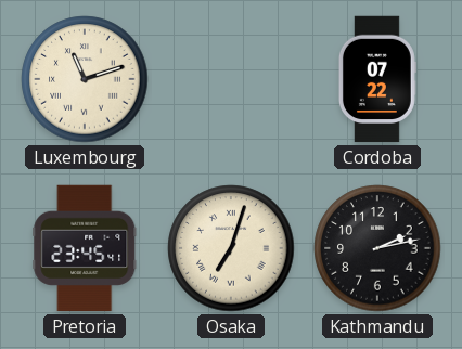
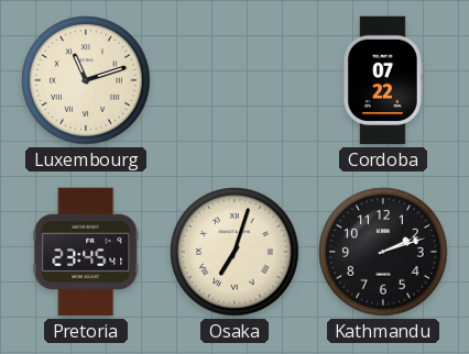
Kathmandu: 2:13 -> 2:12
